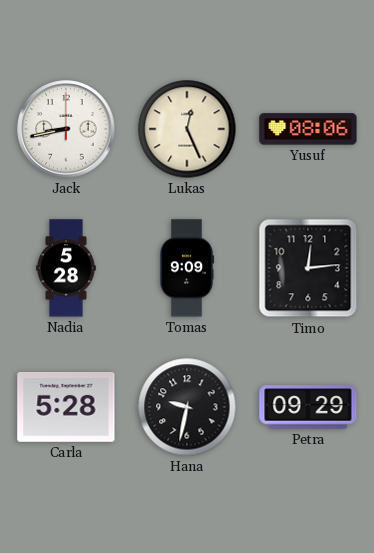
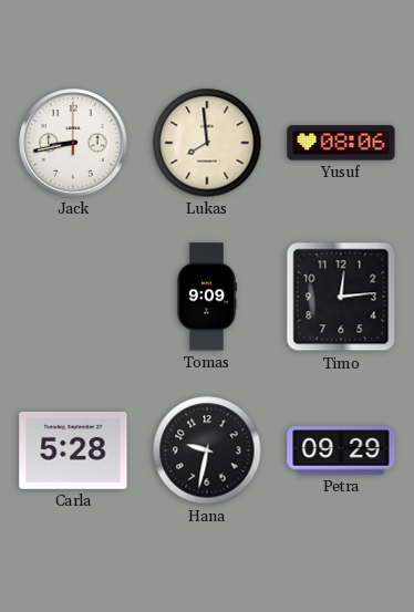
Lukas: 12:26 -> 7:59
Nadia: 5:28 -> none
